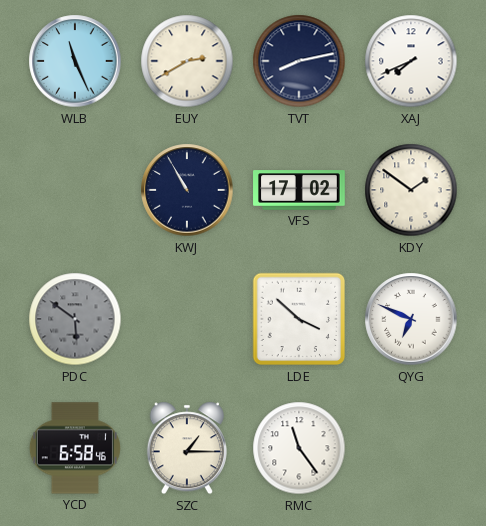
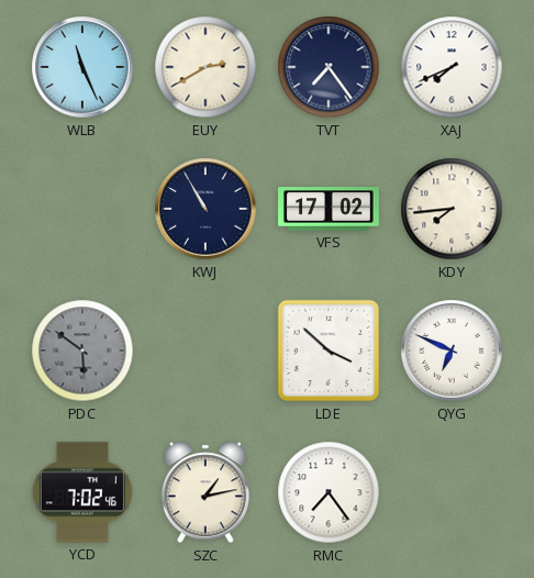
TVT: 8:13 -> 7:24
KDY: 1:51 -> 7:44
YCD: 6:58 -> 7:02
SZC: 1:15 -> 1:13
RMC: 11:24 -> 7:24
